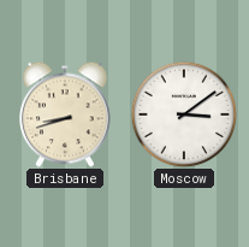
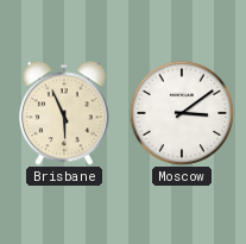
Brisbane: 8:42 -> 5:56
